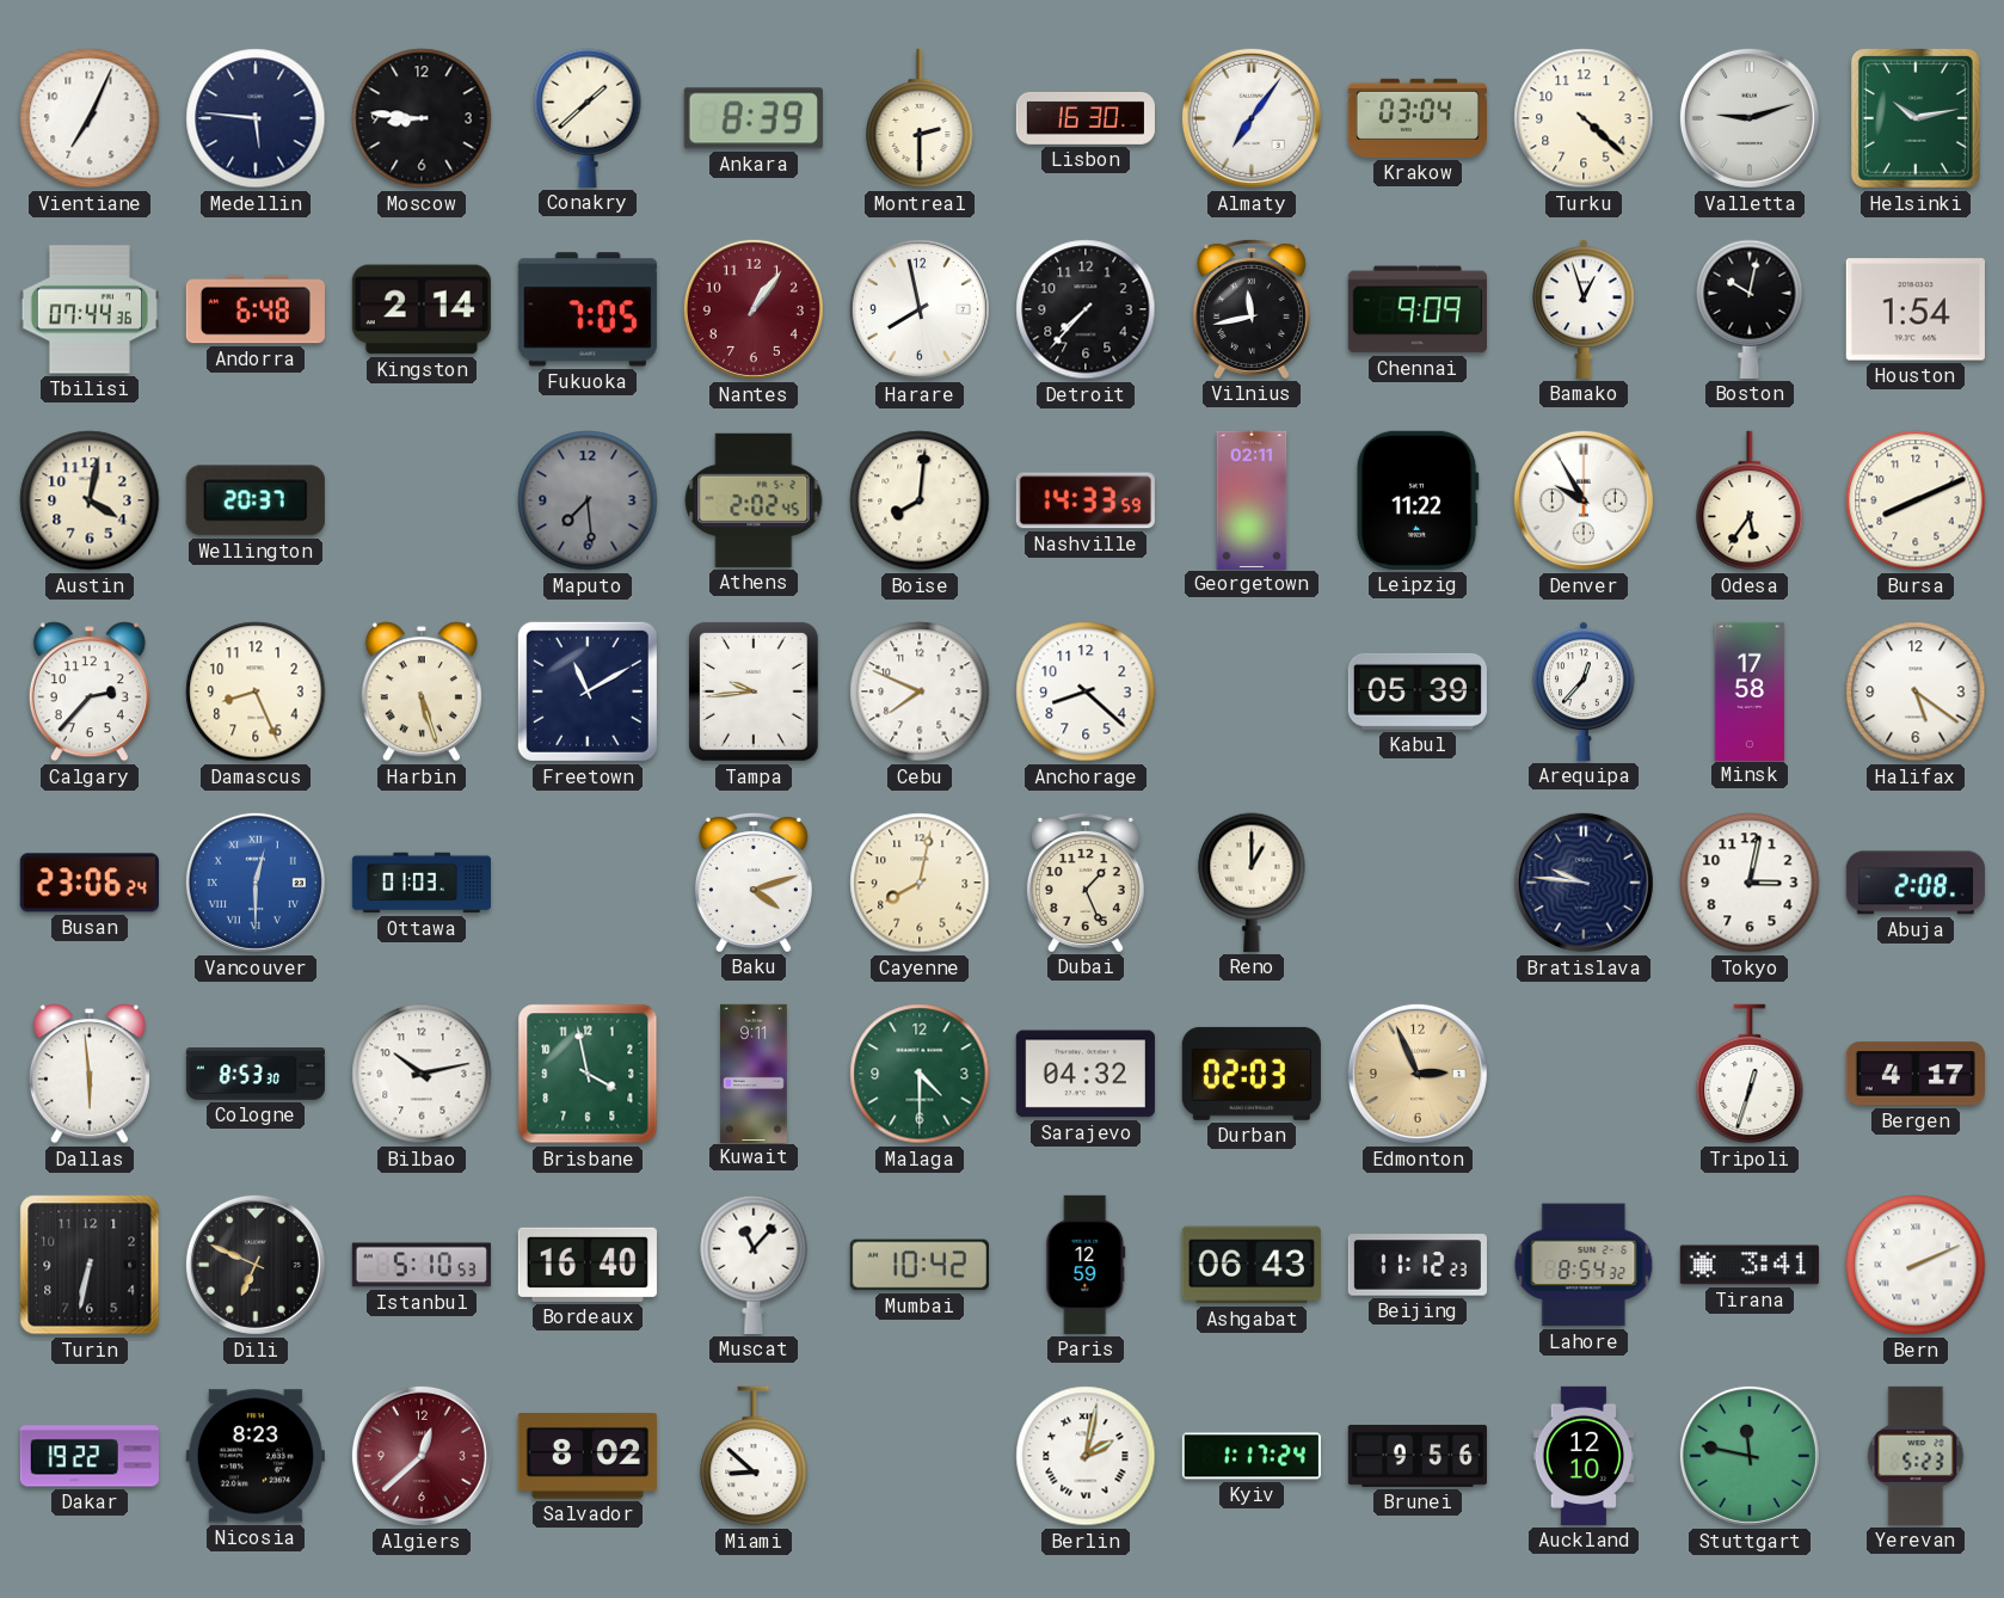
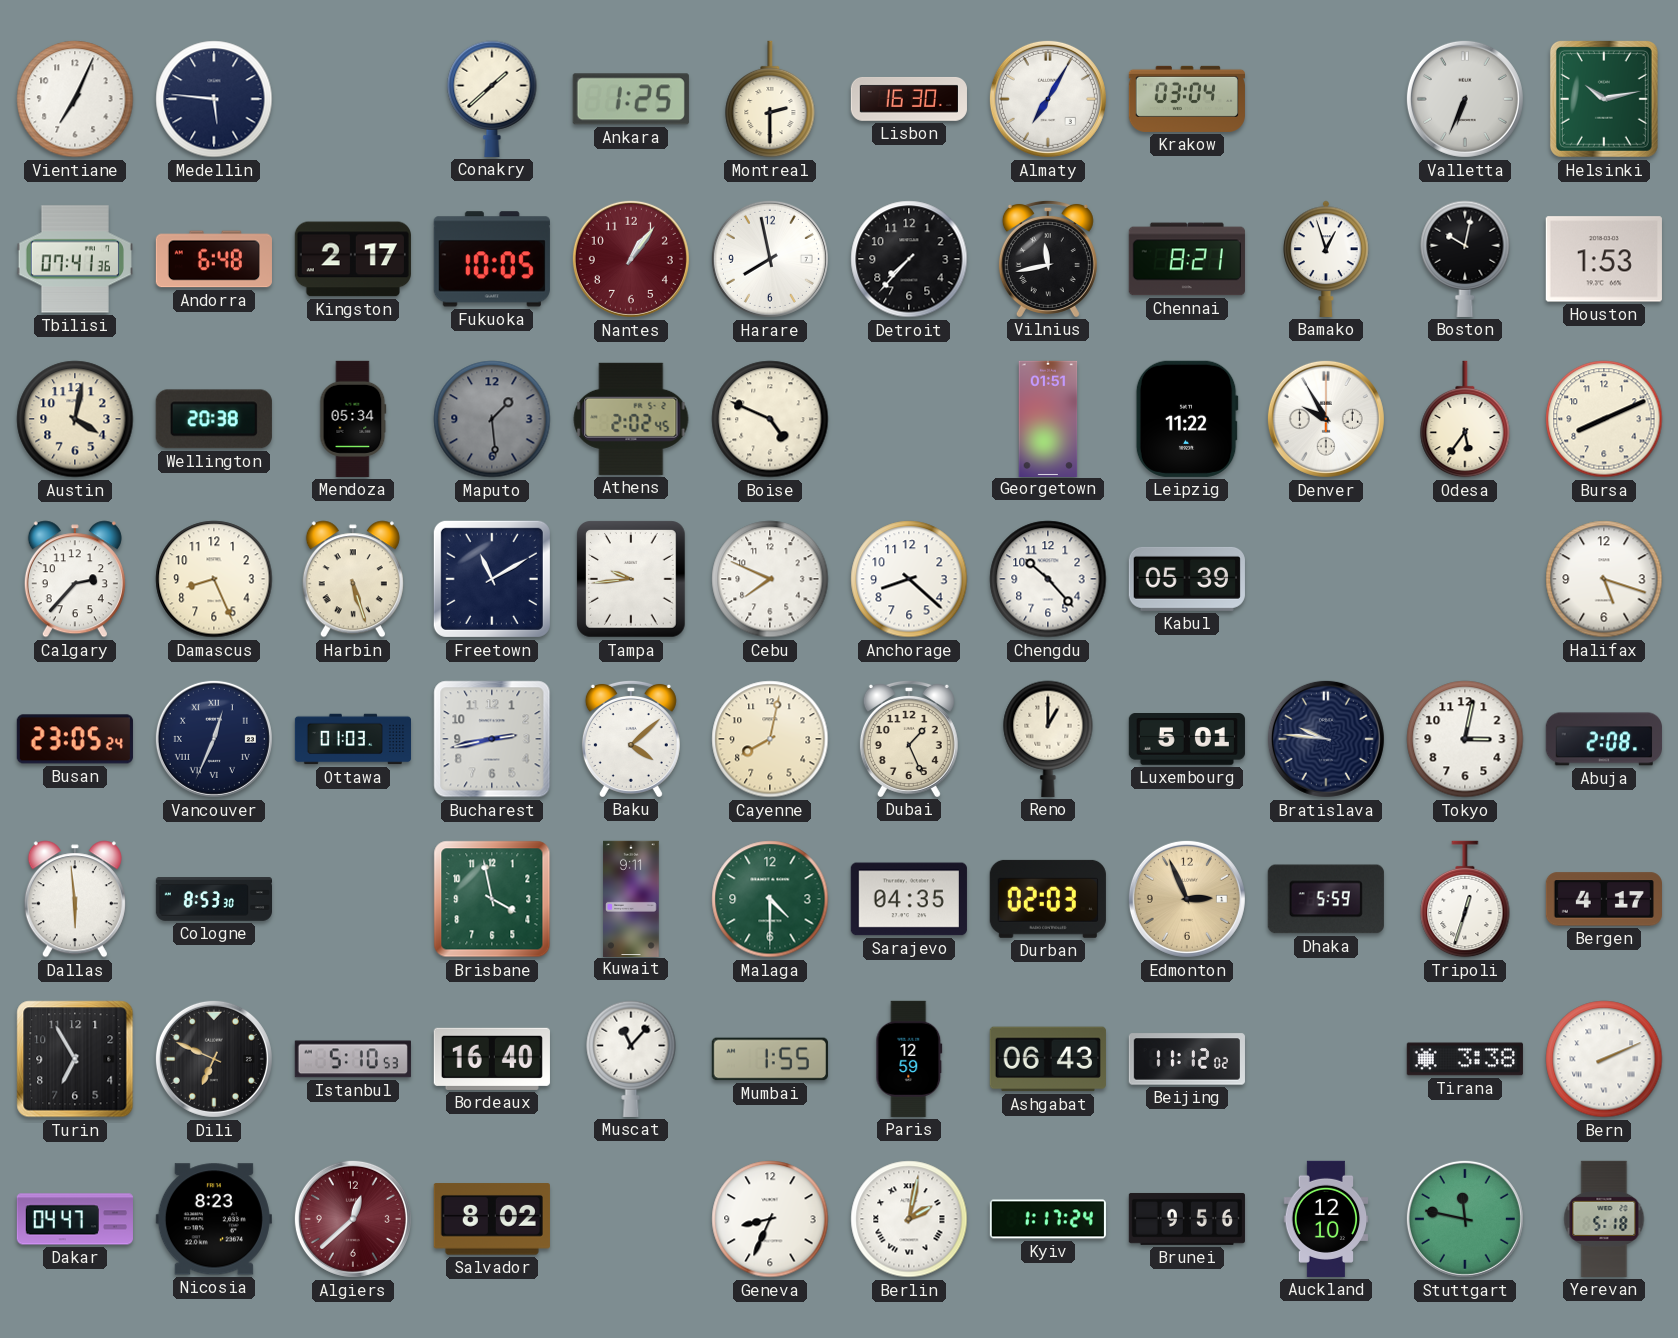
Moscow: 8:46 -> none
Ankara: 8:39 -> 1:25
Almaty: 7:06 -> 7:05
Turku: 4:22 -> none
Valletta: 9:12 -> 6:34
Tbilisi: 07:44 -> 07:41
Kingston: 2:14 -> 2:17
Fukuoka: 7:05 -> 10:05
Chennai: 9:09 -> 8:21
Houston: 1:54 -> 1:53
Wellington: 20:37 -> 20:38
Mendoza: none -> 05:34
Maputo: 7:29 -> 1:29
Boise: 8:01 -> 4:49
Nashville: 14:33 -> none
Georgetown: 02:11 -> 01:51
Chengdu: none -> 10:23
Arequipa: 12:37 -> none
Minsk: 17:58 -> none
Halifax: 5:21 -> 5:18
Busan: 23:06 -> 23:05
Vancouver: 12:30 -> 12:34
Vancouver dial: blue -> navy
Bucharest: none -> 2:43
Baku: 4:12 -> 4:08
Luxembourg: none -> 5:01
Bilbao: 10:13 -> none
Sarajevo: 04:32 -> 04:35
Dhaka: none -> 5:59
Turin: 6:32 -> 6:55
Mumbai: 10:42 -> 1:55
Beijing: 11:12:23 -> 11:12:02
Lahore: 8:54 -> none
Tirana: 3:41 -> 3:38
Dakar: 19:22 -> 04:47
Miami: 8:52 -> none
Geneva: none -> 8:34
Yerevan: 5:23 -> 5:18
